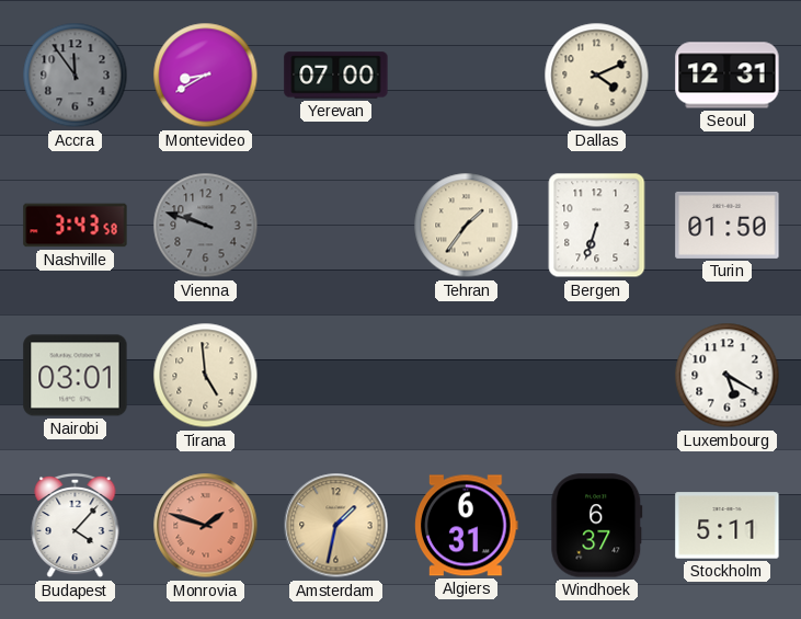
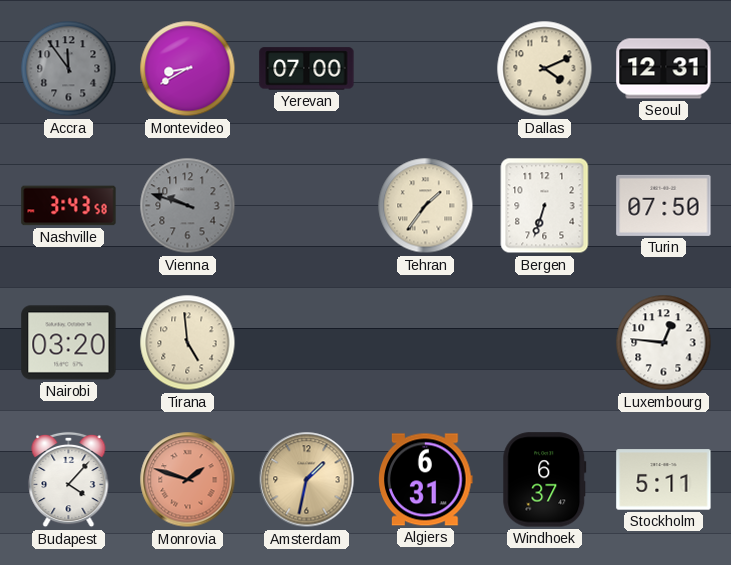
Turin: 01:50 -> 07:50
Nairobi: 03:01 -> 03:20
Luxembourg: 5:20 -> 12:46
